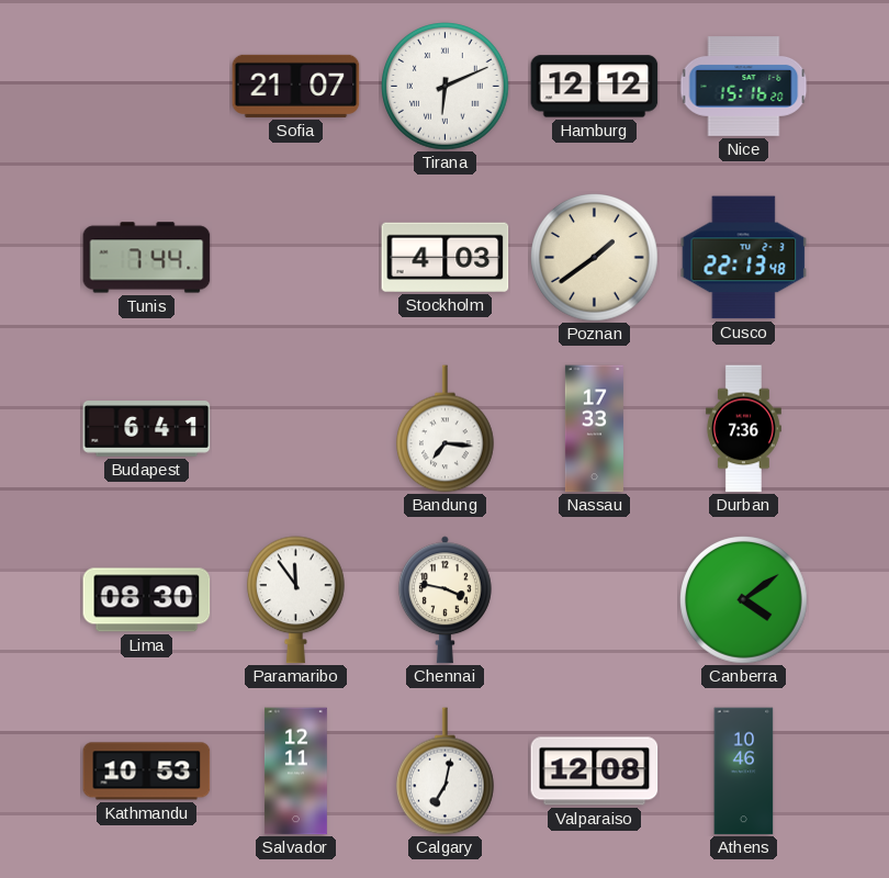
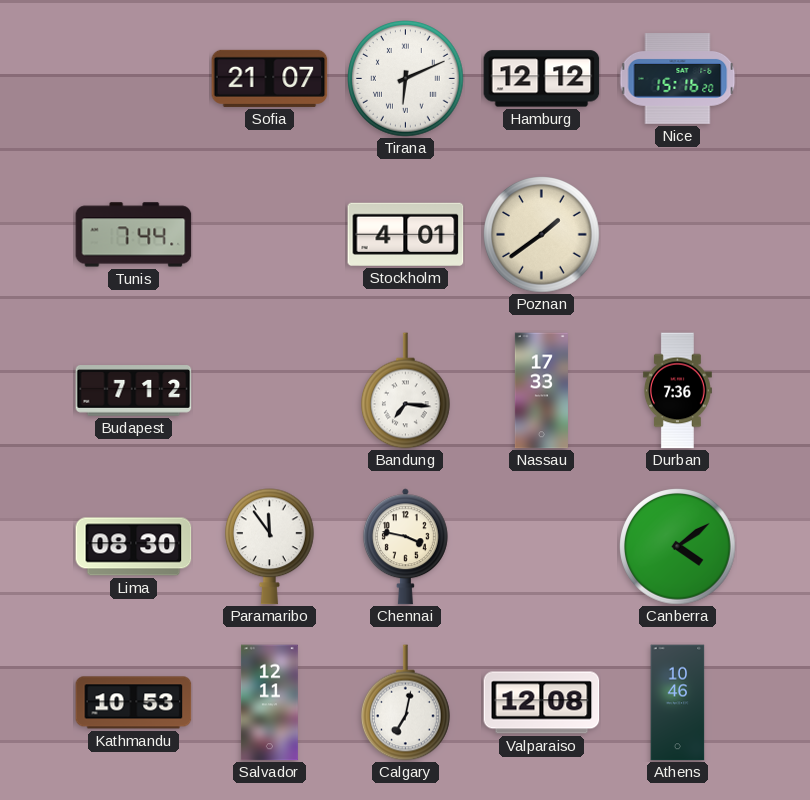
Stockholm: 4:03 -> 4:01
Cusco: 22:13 -> none
Budapest: 6:41 -> 7:12
